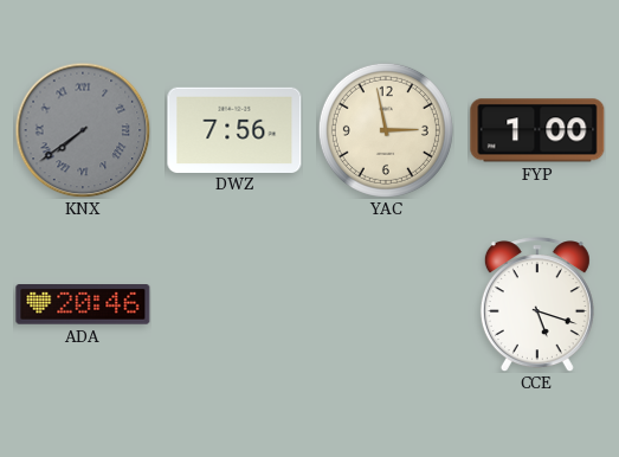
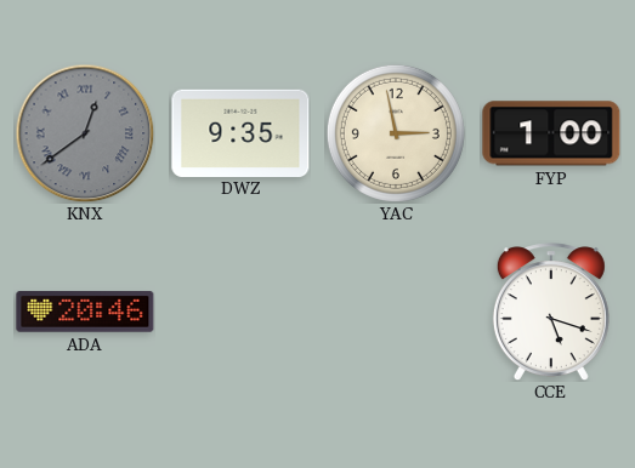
KNX: 7:39 -> 12:39
DWZ: 7:56 -> 9:35
